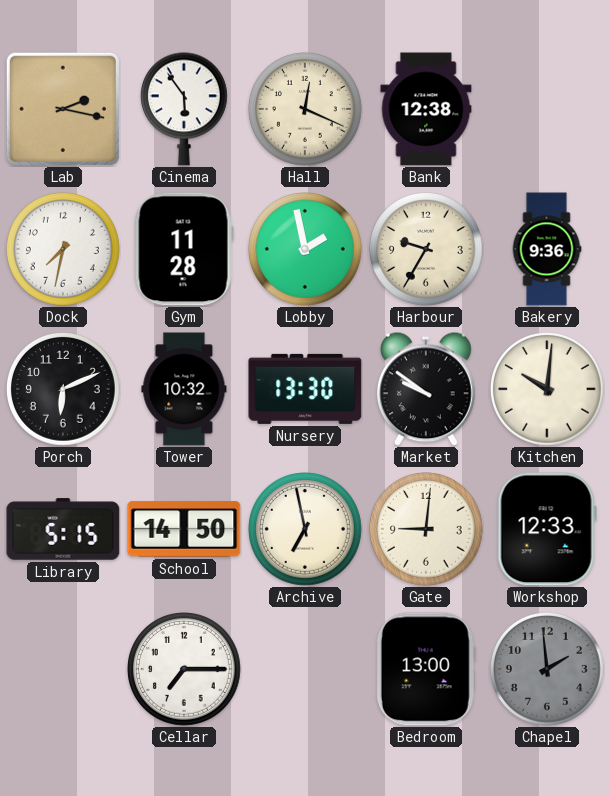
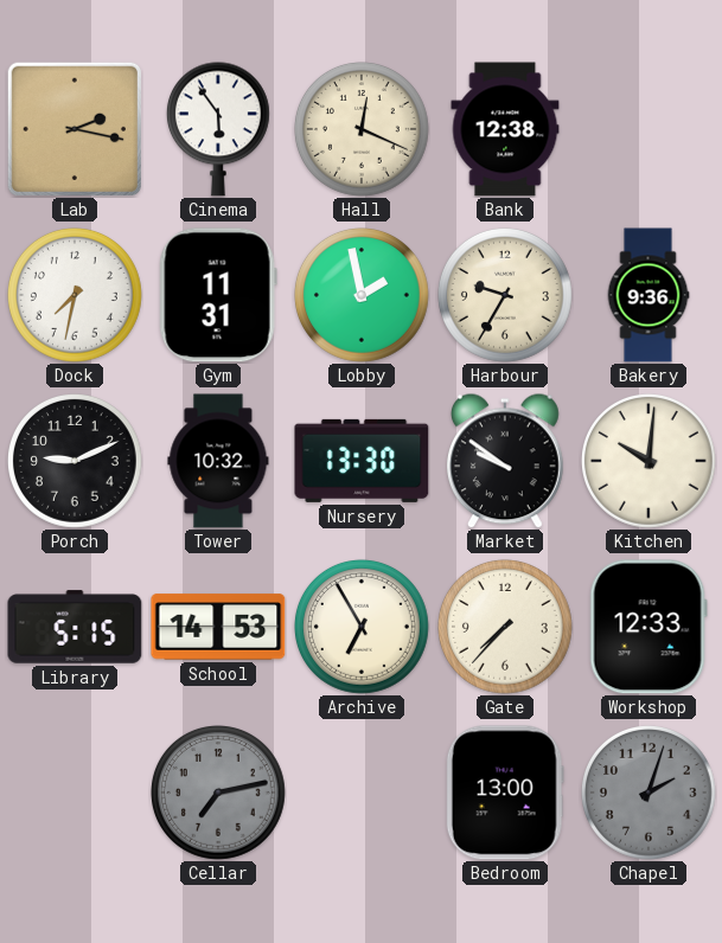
Gym: 11:28 -> 11:31
Porch: 6:11 -> 9:11
School: 14:50 -> 14:53
Archive: 6:58 -> 6:55
Gate: 9:01 -> 7:37
Cellar: 7:15 -> 7:13
Cellar dial: white -> grey
Chapel: 1:59 -> 2:03
